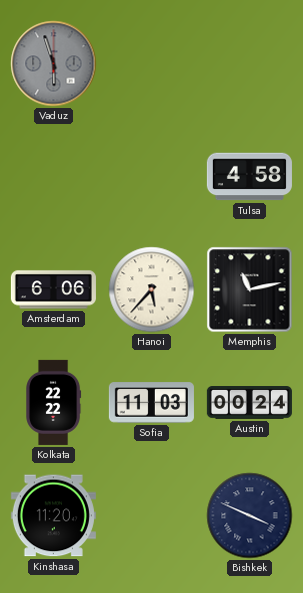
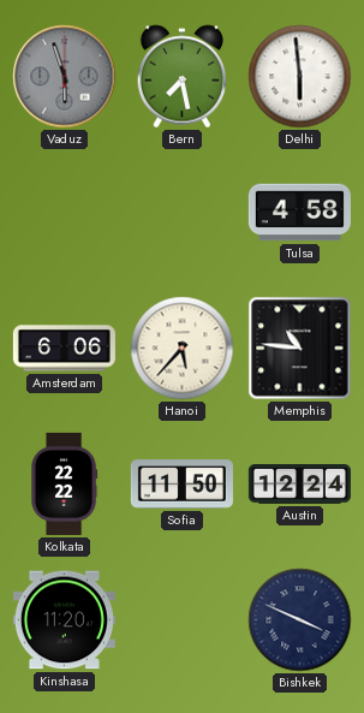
Bern: none -> 7:28
Delhi: none -> 5:59
Memphis: 11:13 -> 10:46
Sofia: 11:03 -> 11:50
Austin: 00:24 -> 12:24
